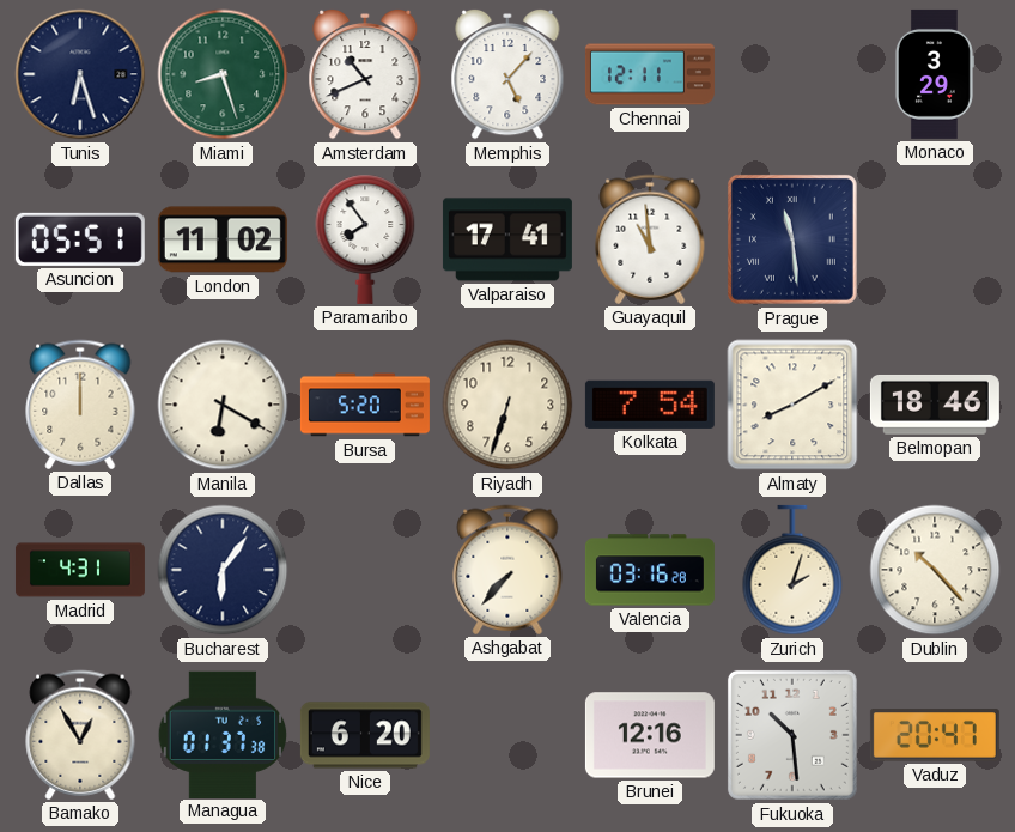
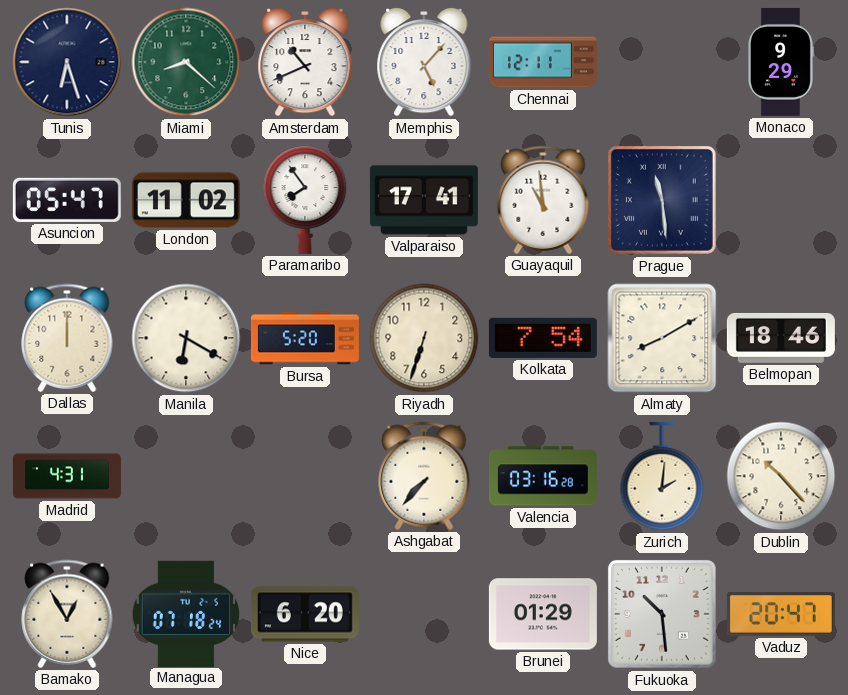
Miami: 8:27 -> 8:22
Monaco: 3:29 -> 9:29
Asuncion: 05:51 -> 05:47
Bucharest: 6:06 -> none
Zurich: 2:03 -> 2:01
Managua: 01:37 -> 07:18
Brunei: 12:16 -> 01:29
